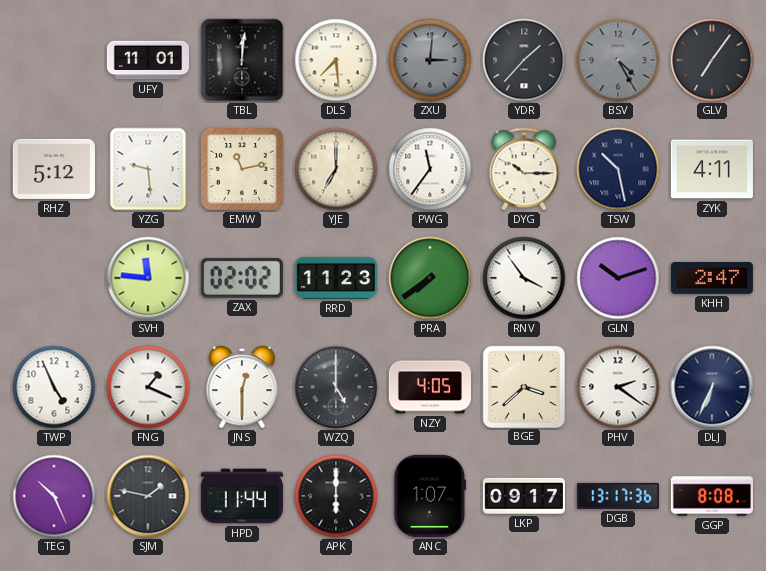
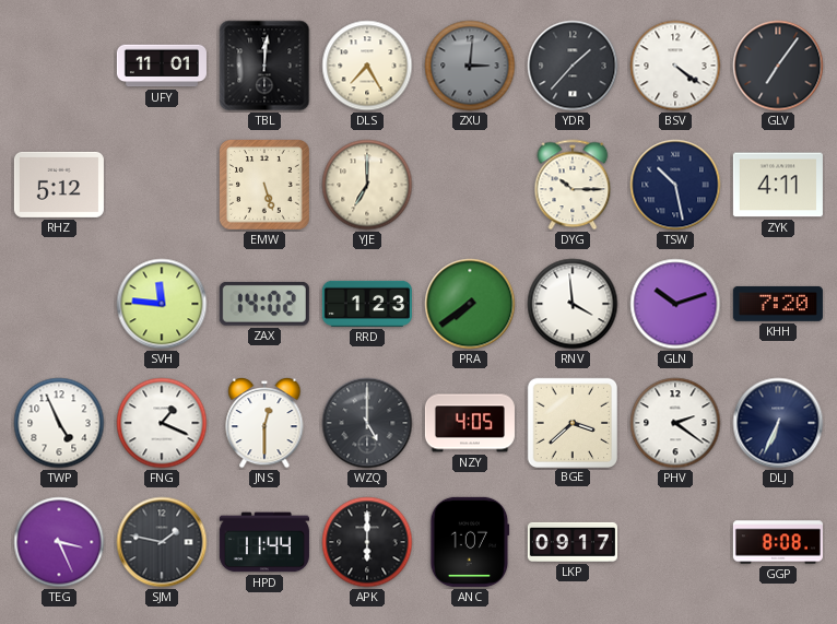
DLS: 7:29 -> 7:25
BSV: 4:25 -> 4:21
BSV dial: grey -> white
YZG: 9:29 -> none
EMW: 11:13 -> 5:27
PWG: 11:36 -> none
ZAX: 02:02 -> 14:02
RRD: 11:23 -> 1:23
RNV: 3:54 -> 3:59
KHH: 2:47 -> 7:20
TEG: 10:26 -> 3:26
DGB: 13:17 -> none
